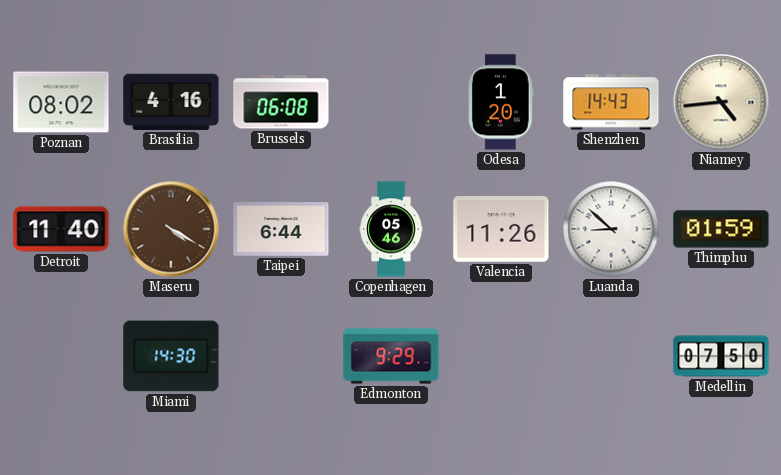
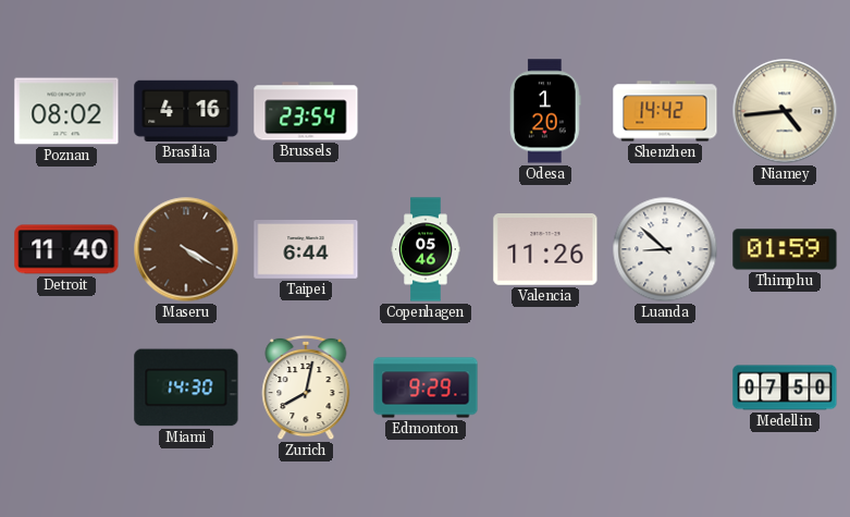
Brussels: 06:08 -> 23:54
Shenzhen: 14:43 -> 14:42
Zurich: none -> 8:02
